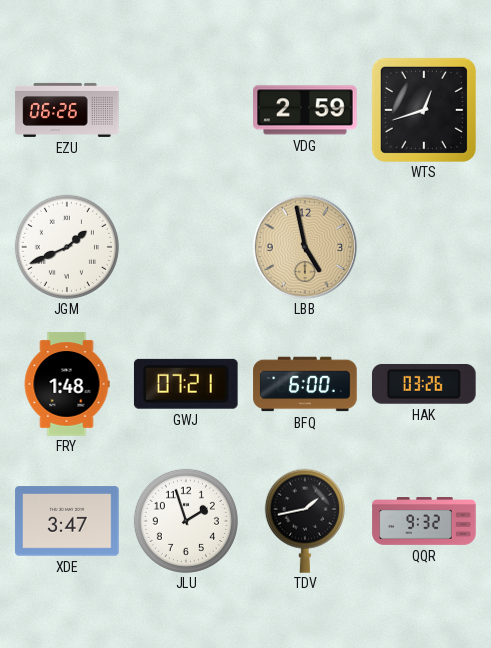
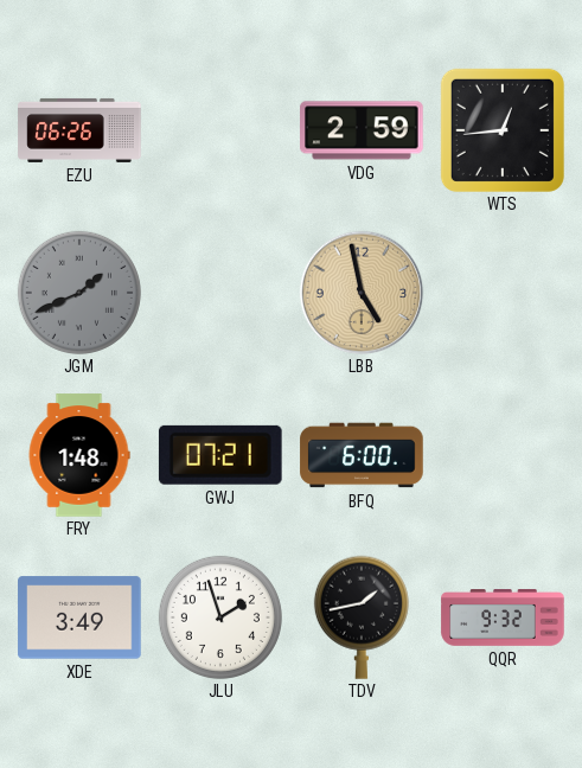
WTS: 12:42 -> 12:44
JGM dial: white -> grey
HAK: 03:26 -> none
XDE: 3:47 -> 3:49
